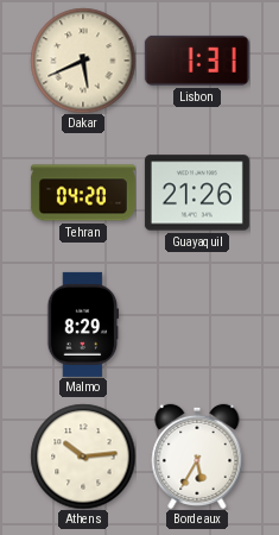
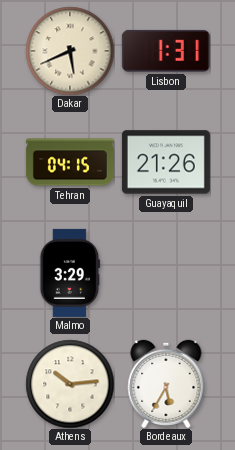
Tehran: 04:20 -> 04:15
Malmo: 8:29 -> 3:29
